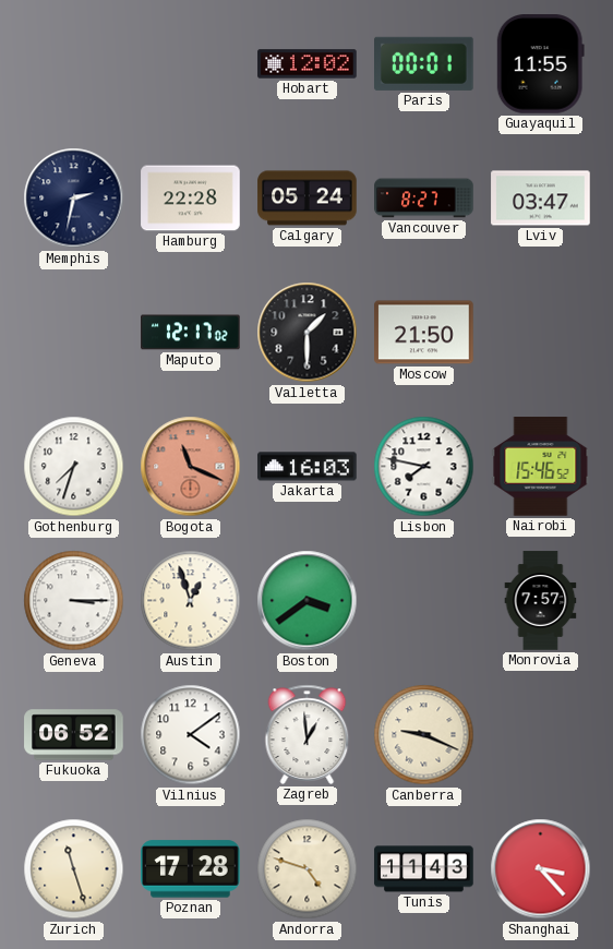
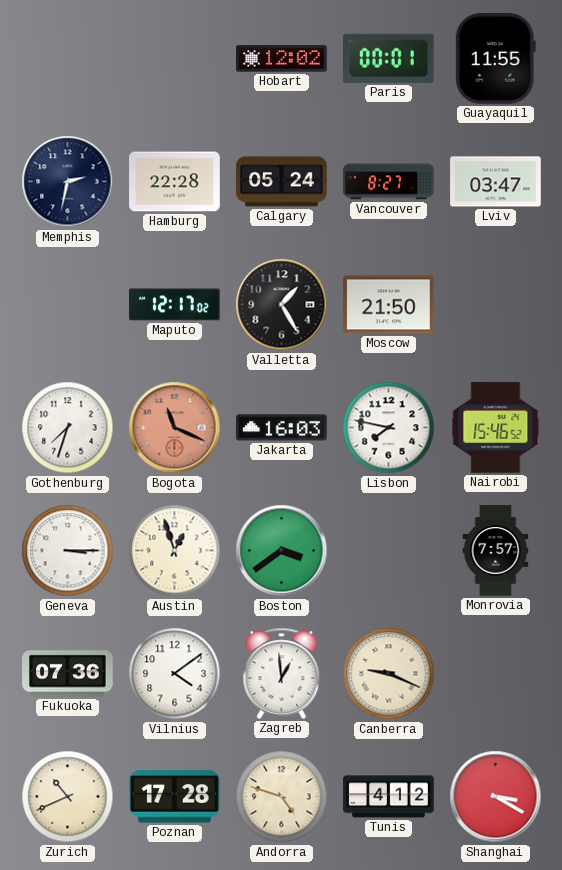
Valletta: 1:30 -> 1:25
Fukuoka: 06:52 -> 07:36
Zurich: 11:27 -> 10:41
Tunis: 11:43 -> 4:12
Shanghai: 3:23 -> 3:20
